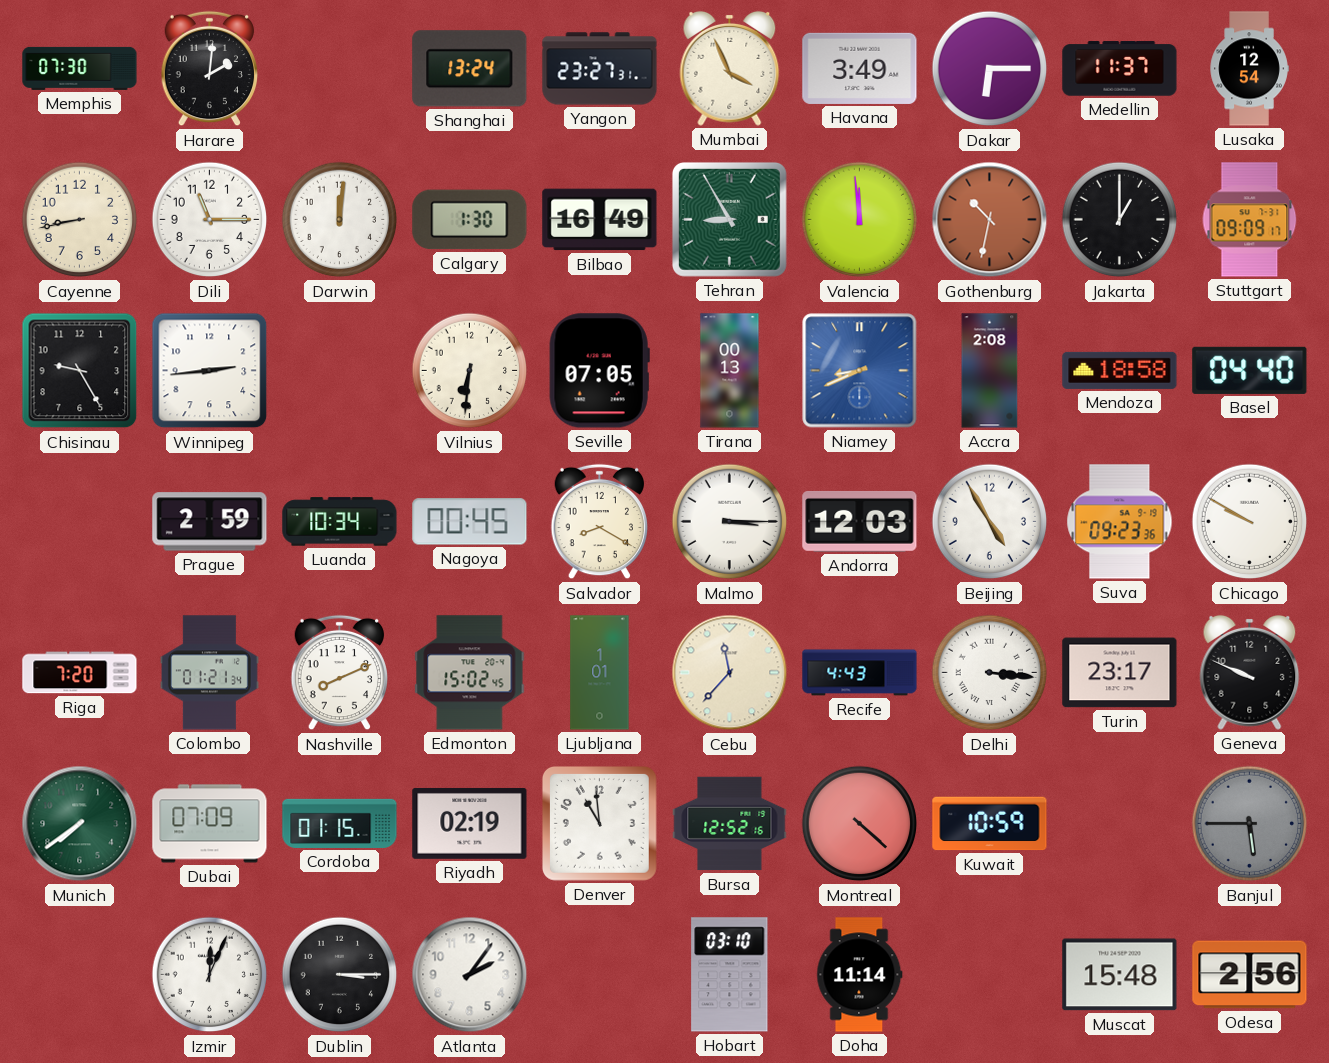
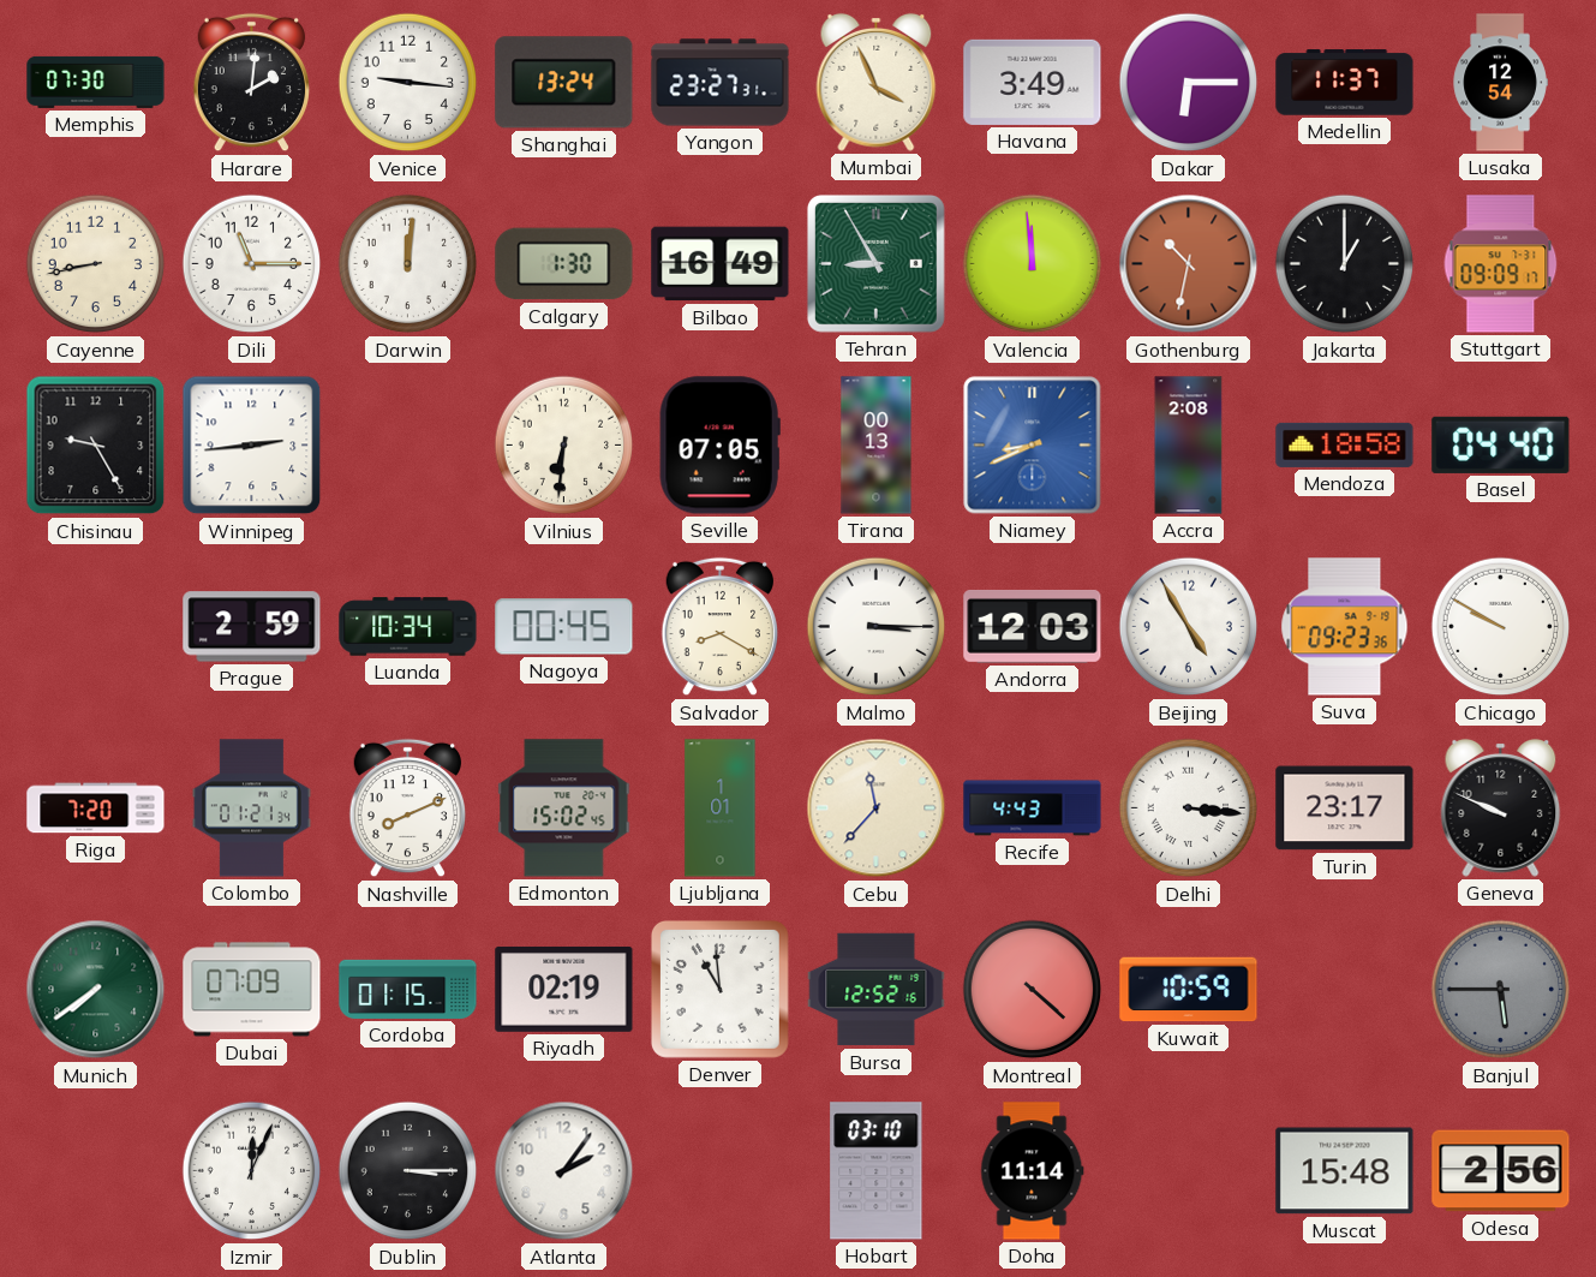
Venice: none -> 9:16
